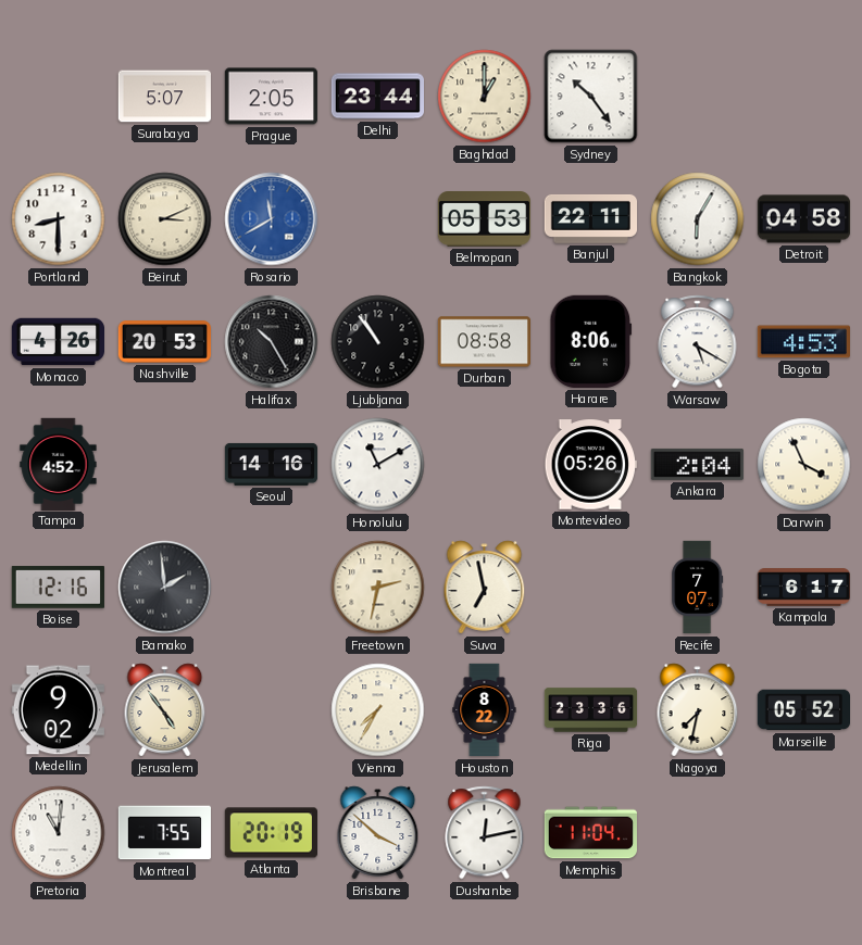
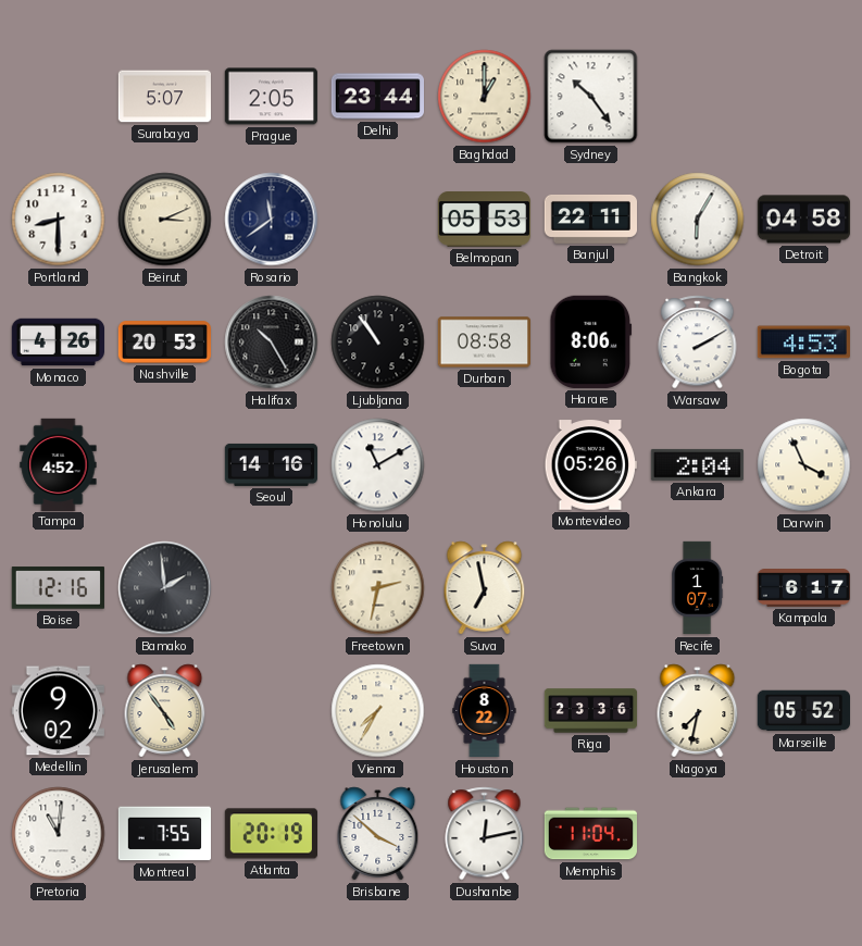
Rosario: 11:40 -> 11:39
Rosario dial: blue -> navy
Warsaw: 5:20 -> 2:10
Recife: 7:07 -> 1:07
